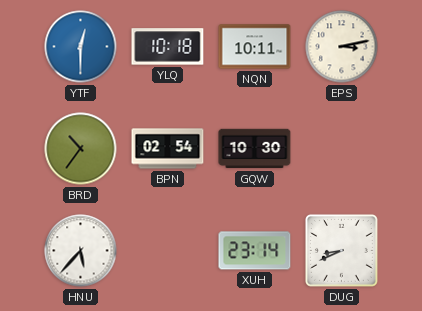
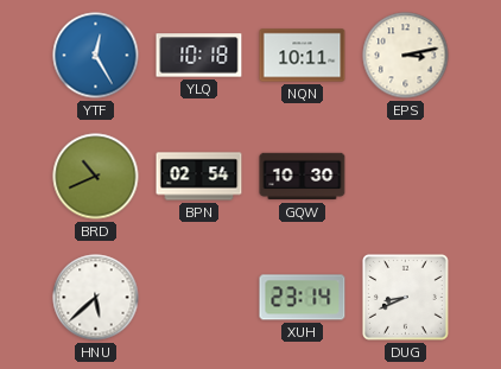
YTF: 12:30 -> 12:25
BRD: 10:36 -> 10:41
HNU: 5:37 -> 5:38
